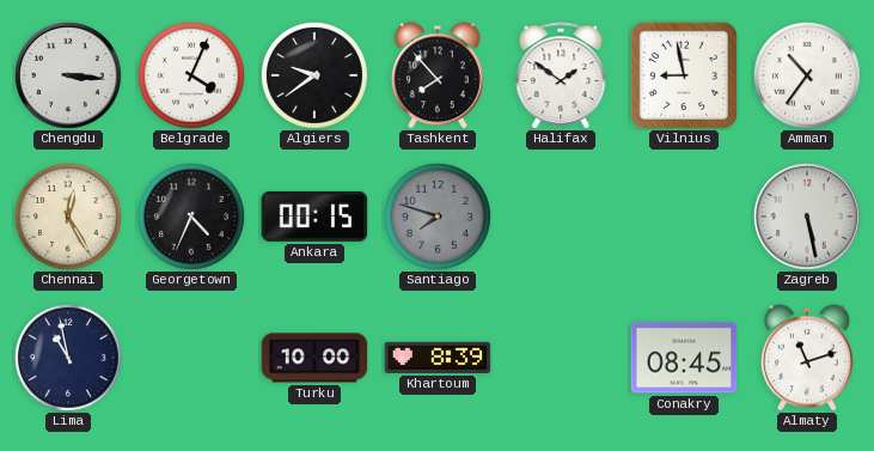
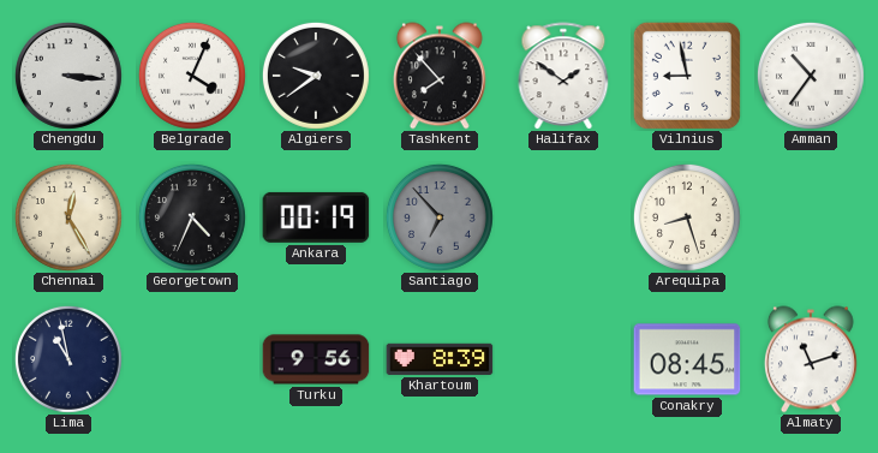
Ankara: 00:15 -> 00:19
Santiago: 7:48 -> 6:53
Arequipa: none -> 8:27
Zagreb: 5:28 -> none
Turku: 10:00 -> 9:56
